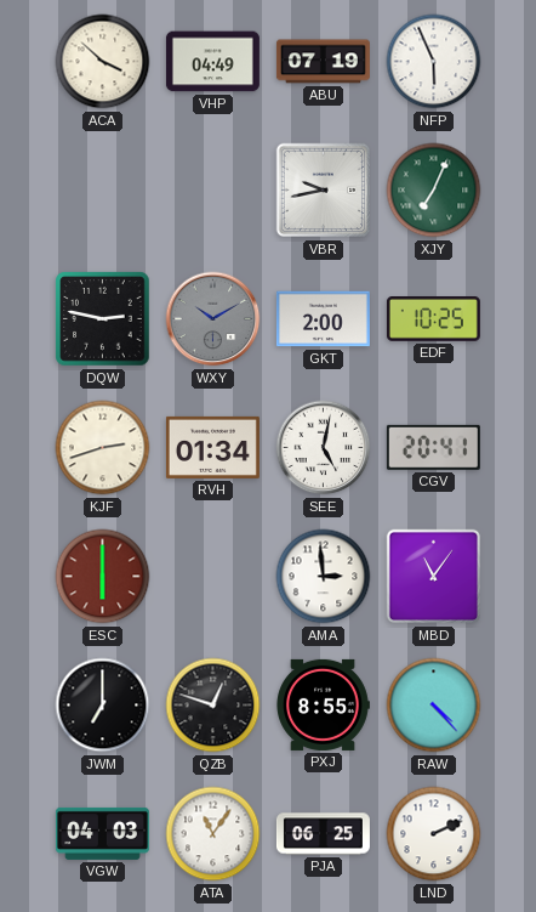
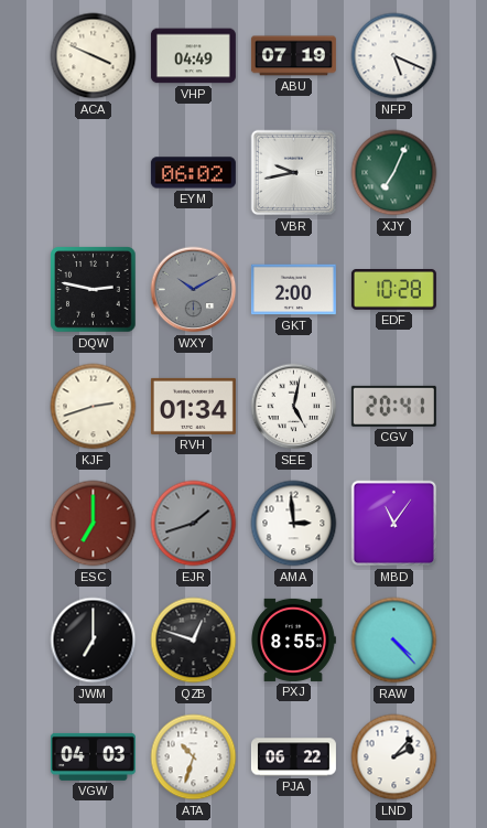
ACA: 3:52 -> 3:49
NFP: 5:56 -> 5:19
EYM: none -> 06:02
EDF: 10:25 -> 10:28
ESC: 6:00 -> 7:00
EJR: none -> 1:42
ATA: 11:06 -> 10:33
PJA: 06:25 -> 06:22
LND: 2:11 -> 2:07
